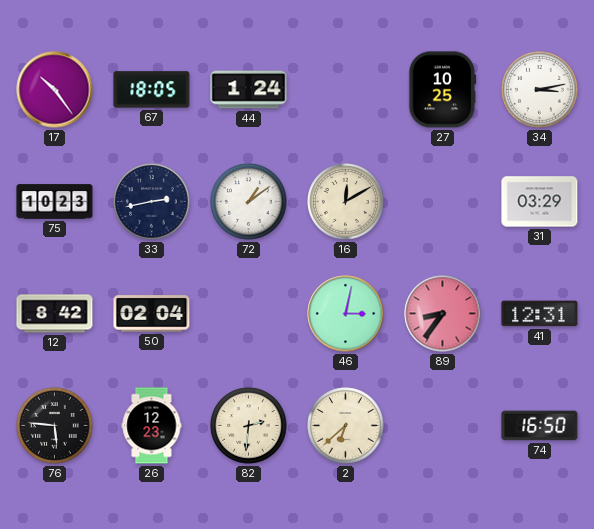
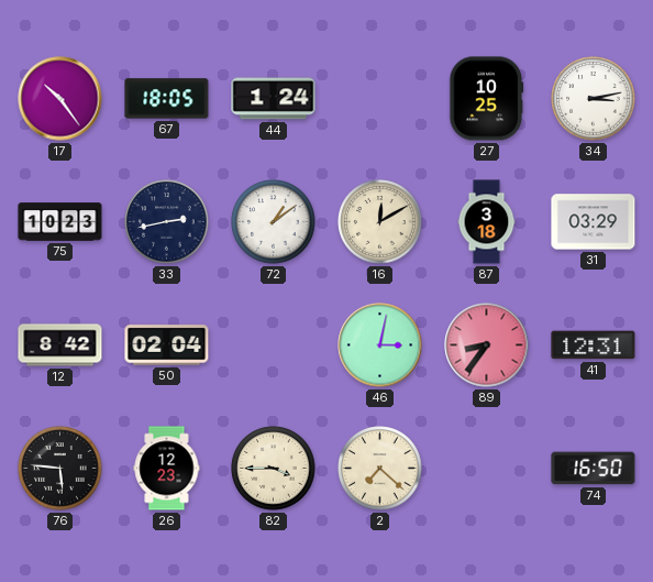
87: none -> 3:18
82: 2:31 -> 3:45
2: 6:38 -> 7:22
